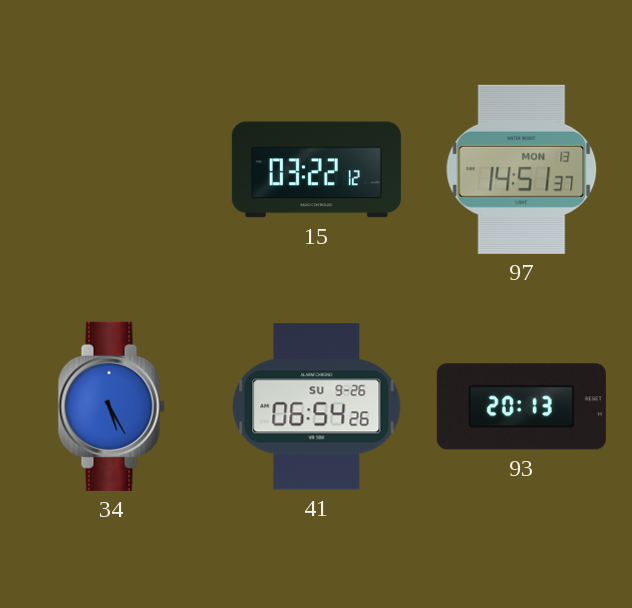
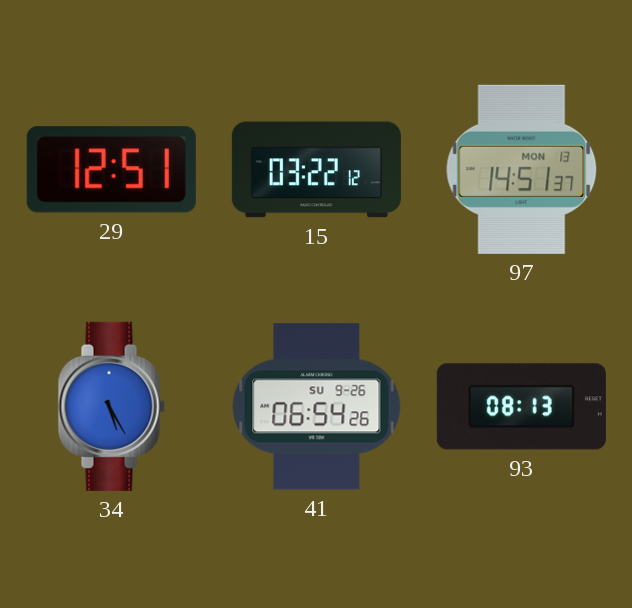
29: none -> 12:51
93: 20:13 -> 08:13
